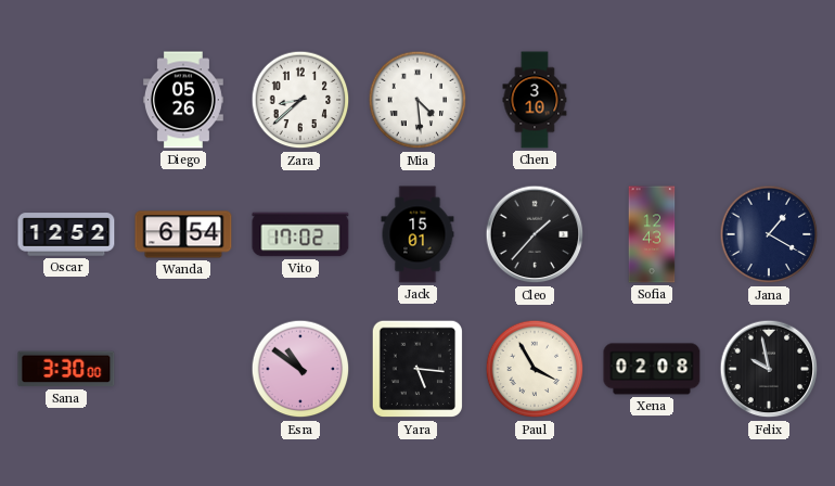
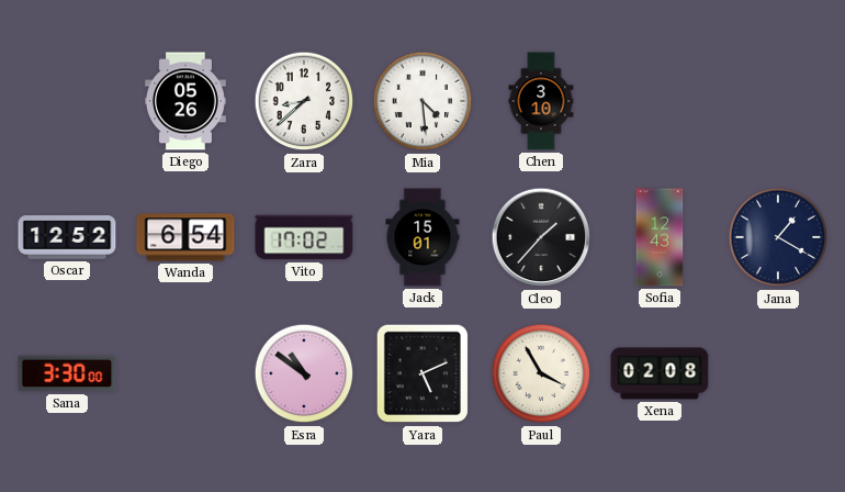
Yara: 5:16 -> 5:11
Felix: 9:58 -> none
